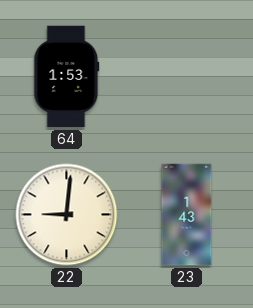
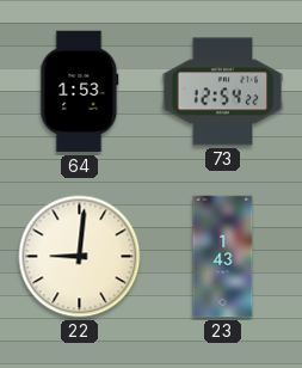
73: none -> 12:54
